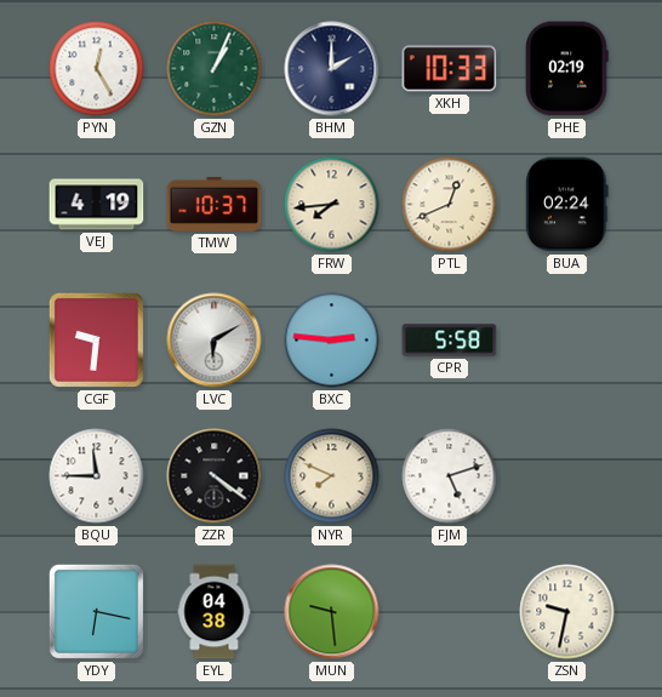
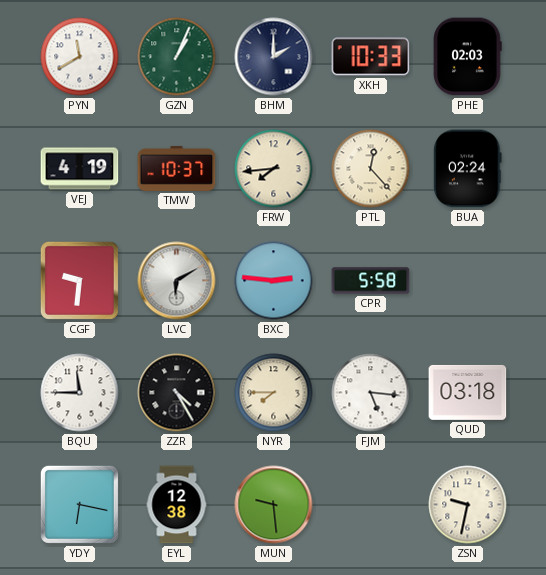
PYN: 12:25 -> 11:40
PHE: 02:19 -> 02:03
PTL: 12:41 -> 12:23
ZZR: 4:21 -> 4:25
NYR: 7:49 -> 7:45
FJM: 5:12 -> 5:16
QUD: none -> 03:18
EYL: 04:38 -> 12:38
